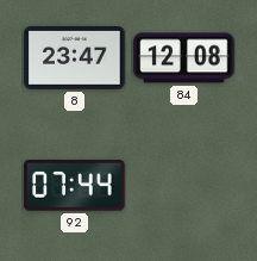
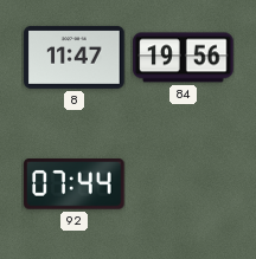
8: 23:47 -> 11:47
84: 12:08 -> 19:56
